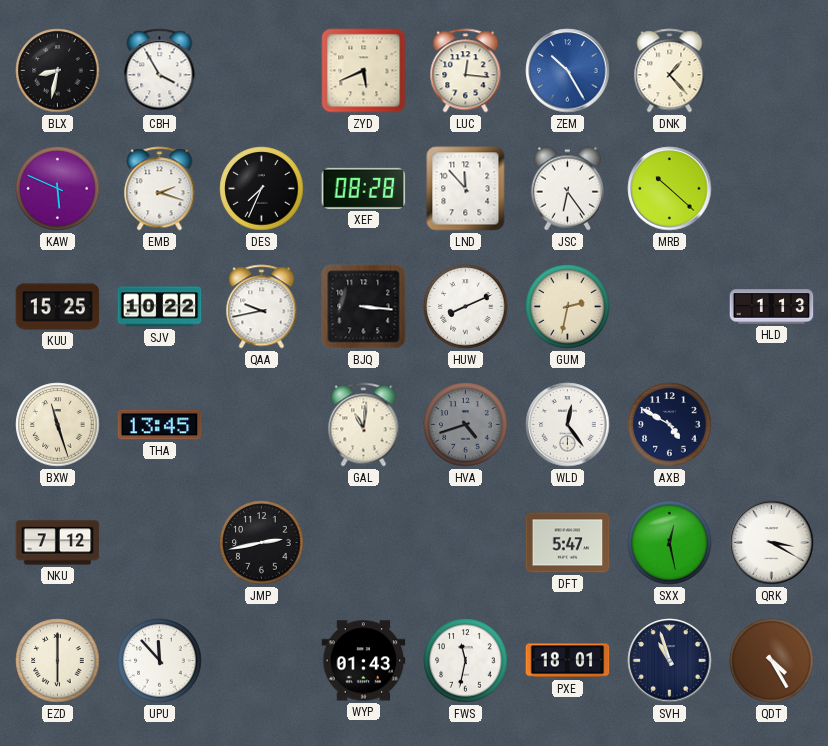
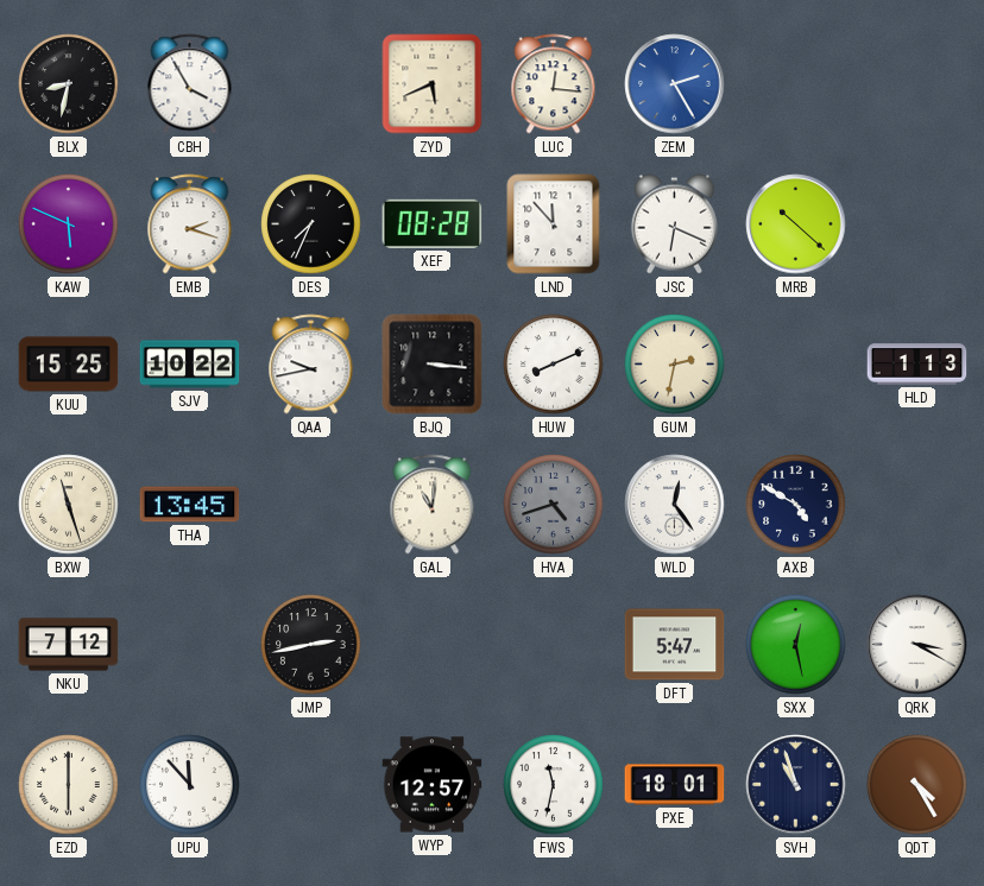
ZEM: 10:25 -> 2:25
DNK: 1:23 -> none
JSC: 6:24 -> 6:19
WYP: 01:43 -> 12:57
